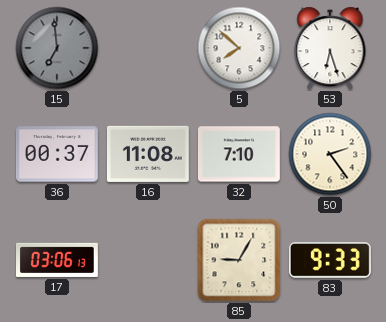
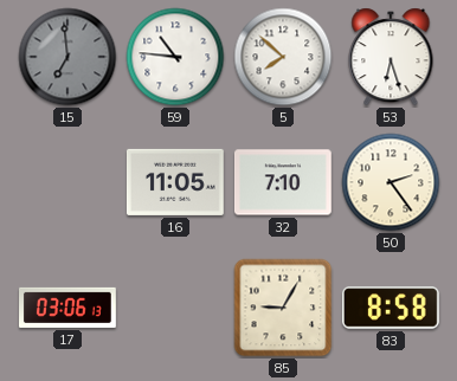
59: none -> 10:46
36: 00:37 -> none
16: 11:08 -> 11:05
83: 9:33 -> 8:58
